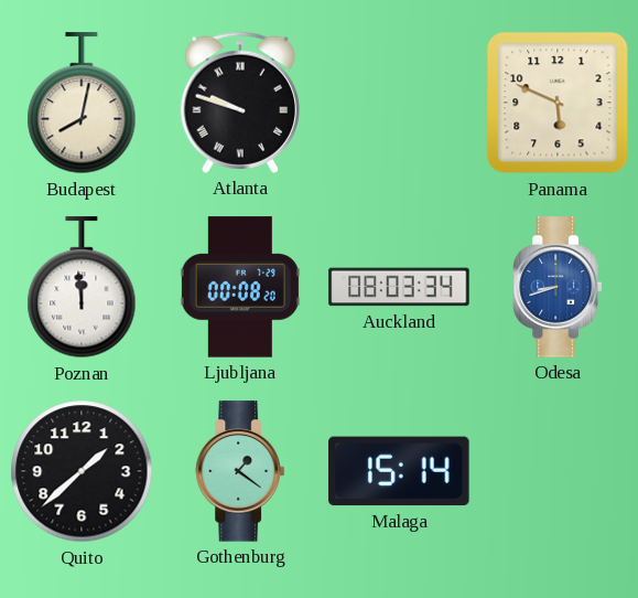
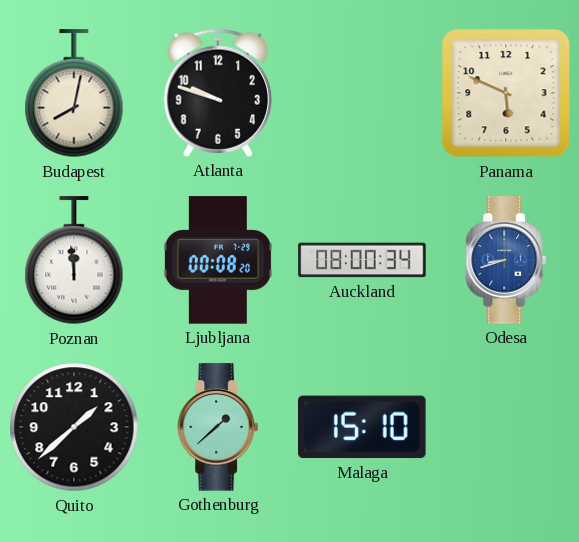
Atlanta numerals: Roman -> Arabic
Auckland: 08:03 -> 08:00
Gothenburg: 1:21 -> 1:38
Malaga: 15:14 -> 15:10
